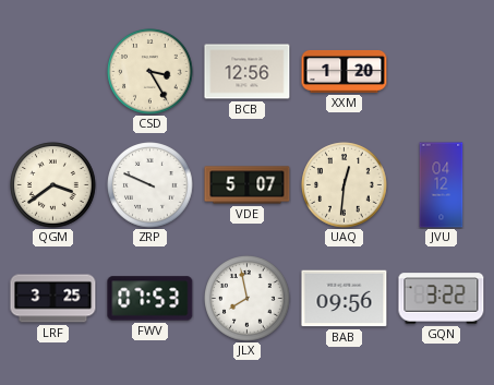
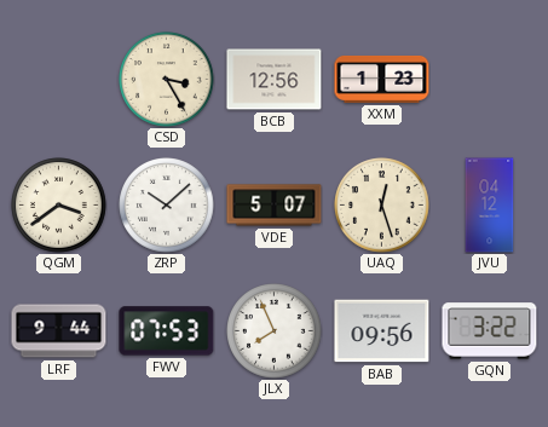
XXM: 1:20 -> 1:23
ZRP: 9:49 -> 10:08
UAQ: 12:31 -> 12:27
LRF: 3:25 -> 9:44
JLX: 7:58 -> 7:56
